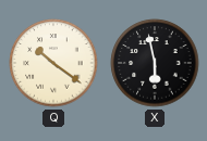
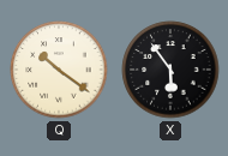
X: 5:58 -> 5:54
